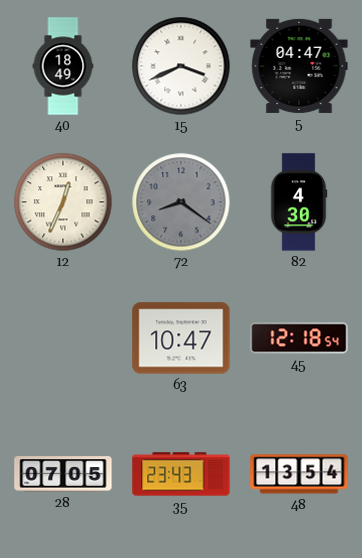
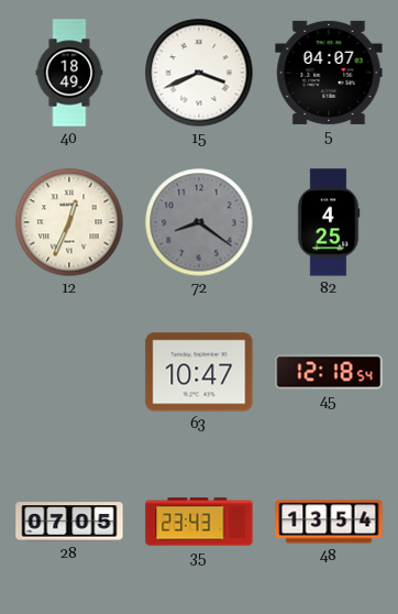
5: 04:47 -> 04:07
82: 4:30 -> 4:25
